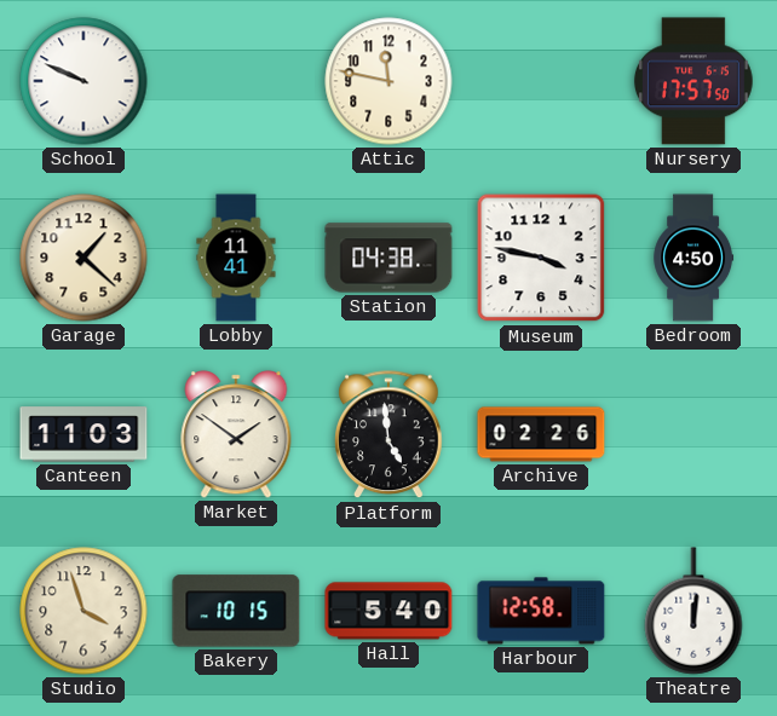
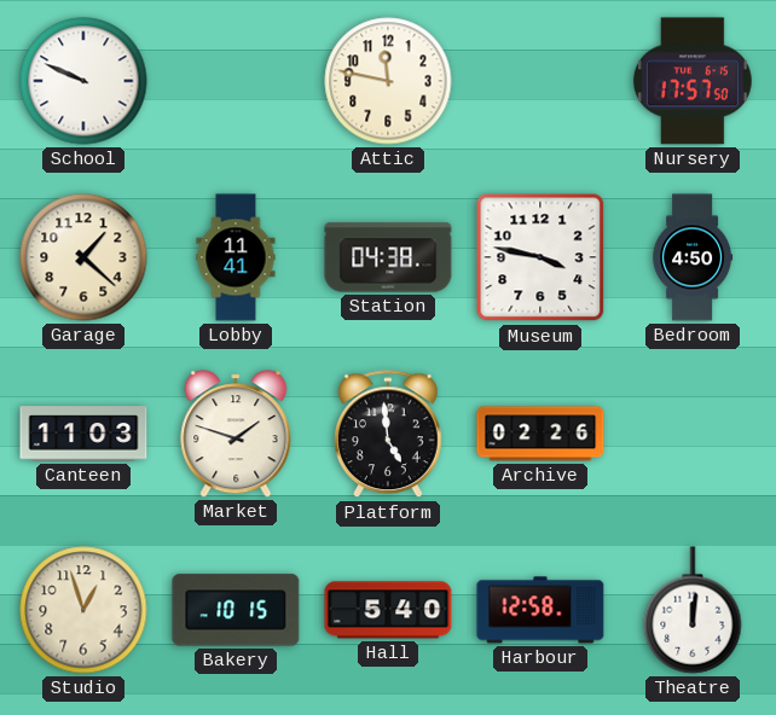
Market: 1:51 -> 1:48
Studio: 3:57 -> 12:57
